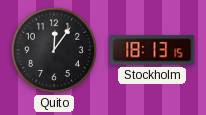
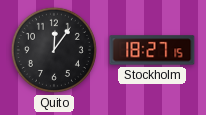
Stockholm: 18:13 -> 18:27
